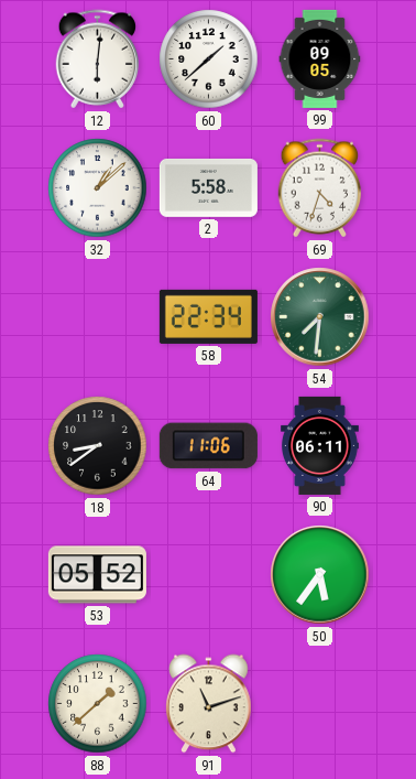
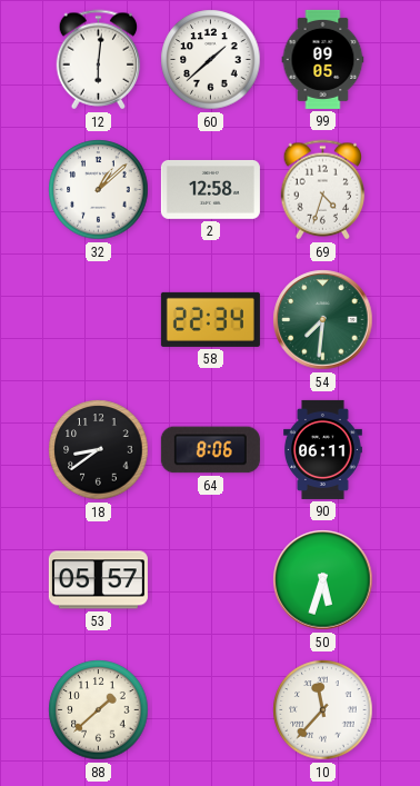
2: 5:58 -> 12:58
64: 11:06 -> 8:06
53: 05:52 -> 05:57
50: 5:36 -> 5:33
91: 11:12 -> none
10: none -> 11:37
